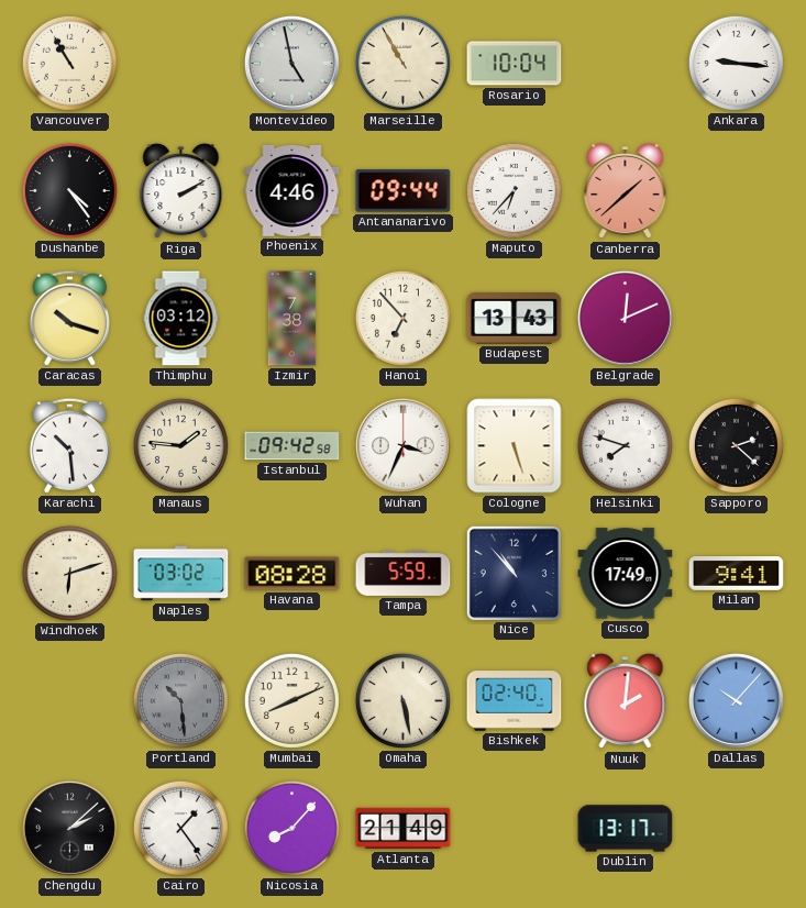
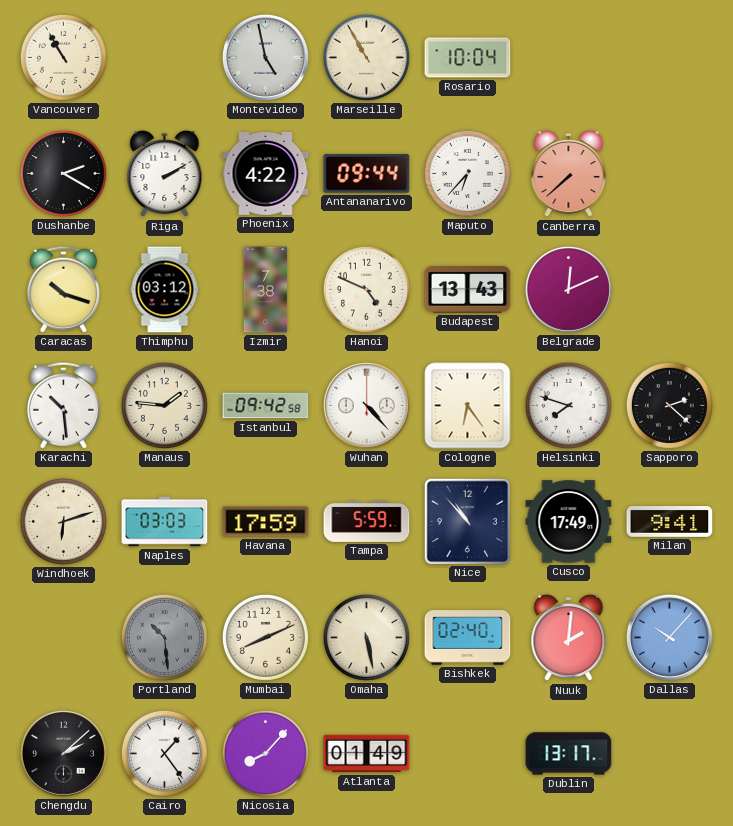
Ankara: 9:16 -> none
Dushanbe: 4:24 -> 2:20
Phoenix: 4:46 -> 4:22
Canberra: 1:38 -> 7:38
Hanoi: 6:53 -> 4:49
Wuhan: 3:34 -> 4:23
Cologne: 5:27 -> 6:24
Naples: 03:02 -> 03:03
Havana: 08:28 -> 17:59
Atlanta: 21:49 -> 01:49
